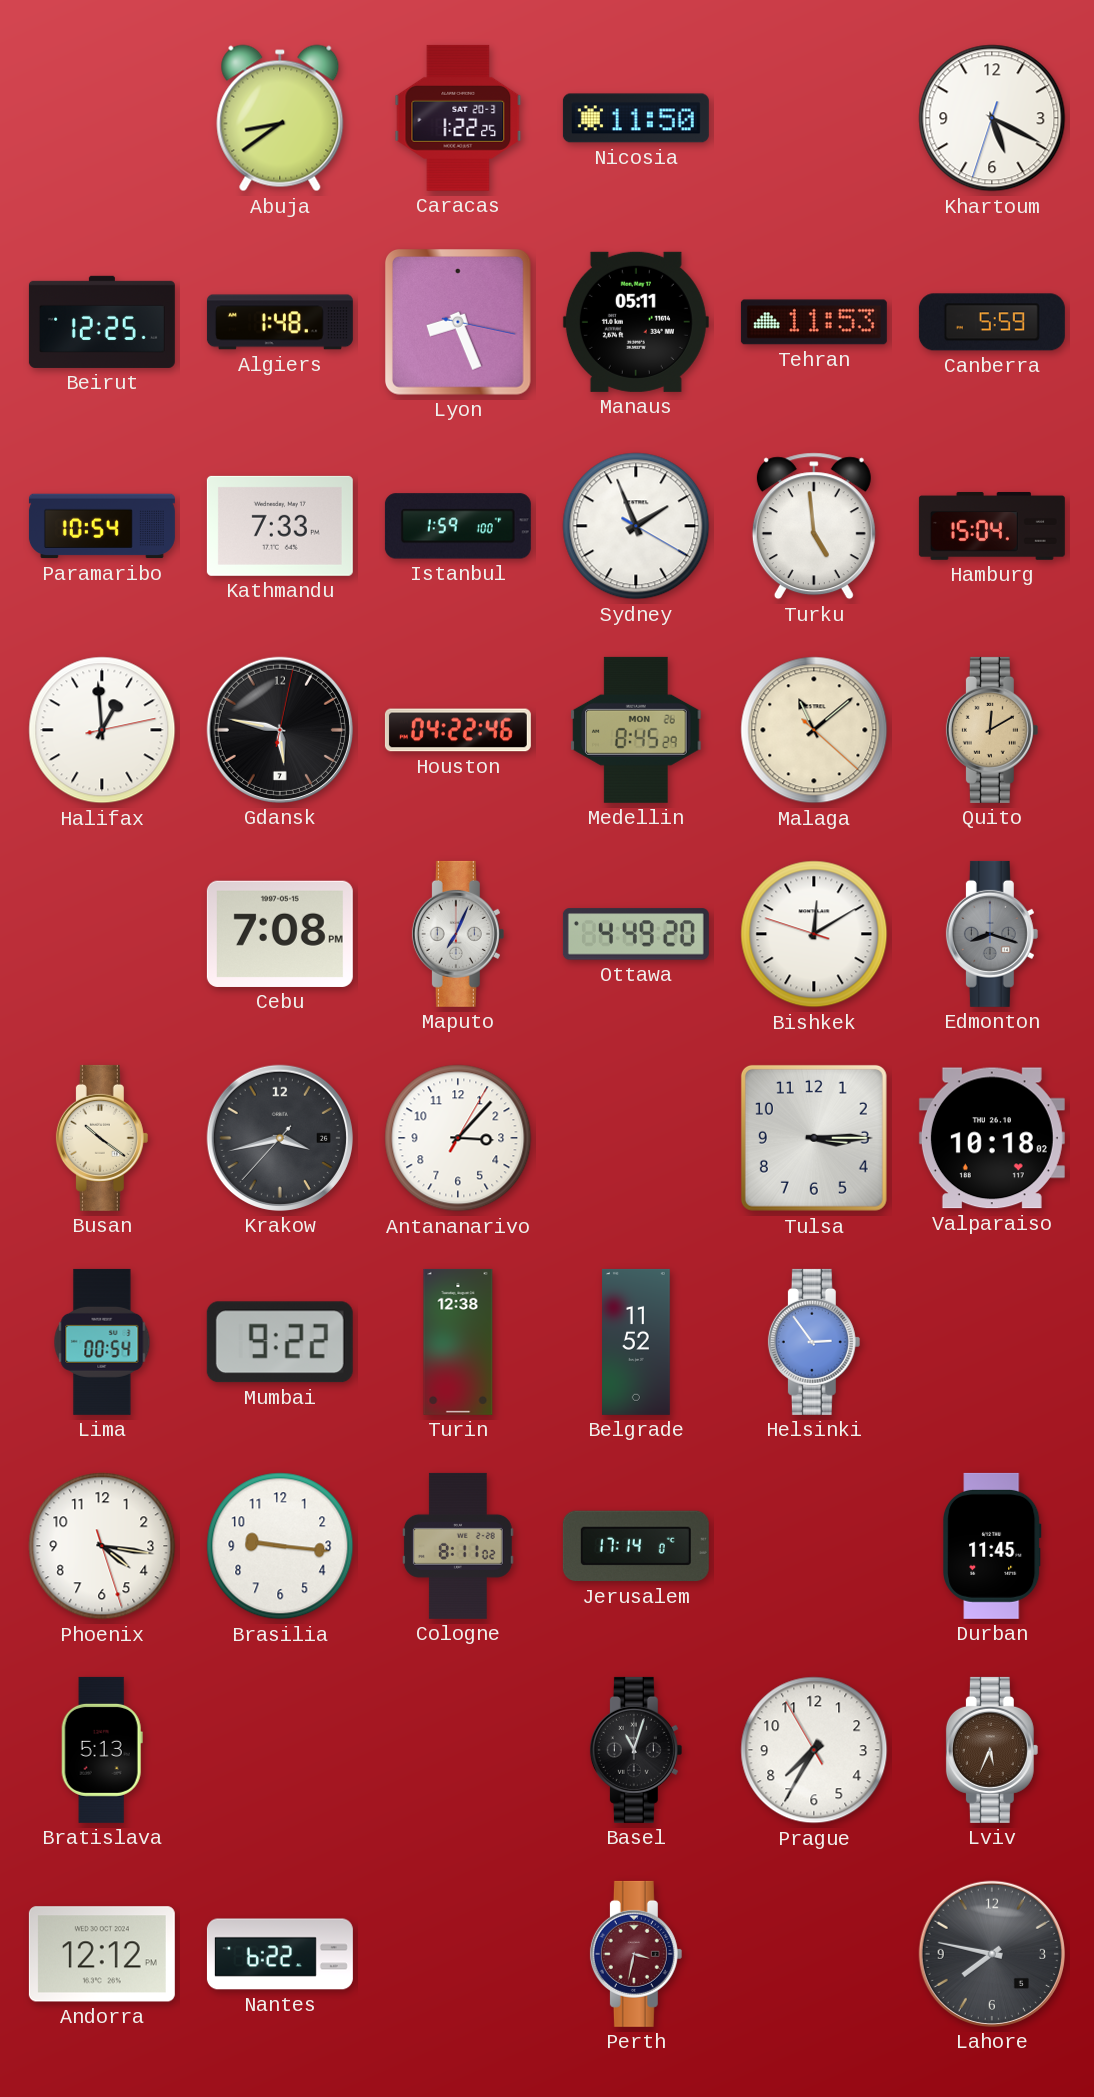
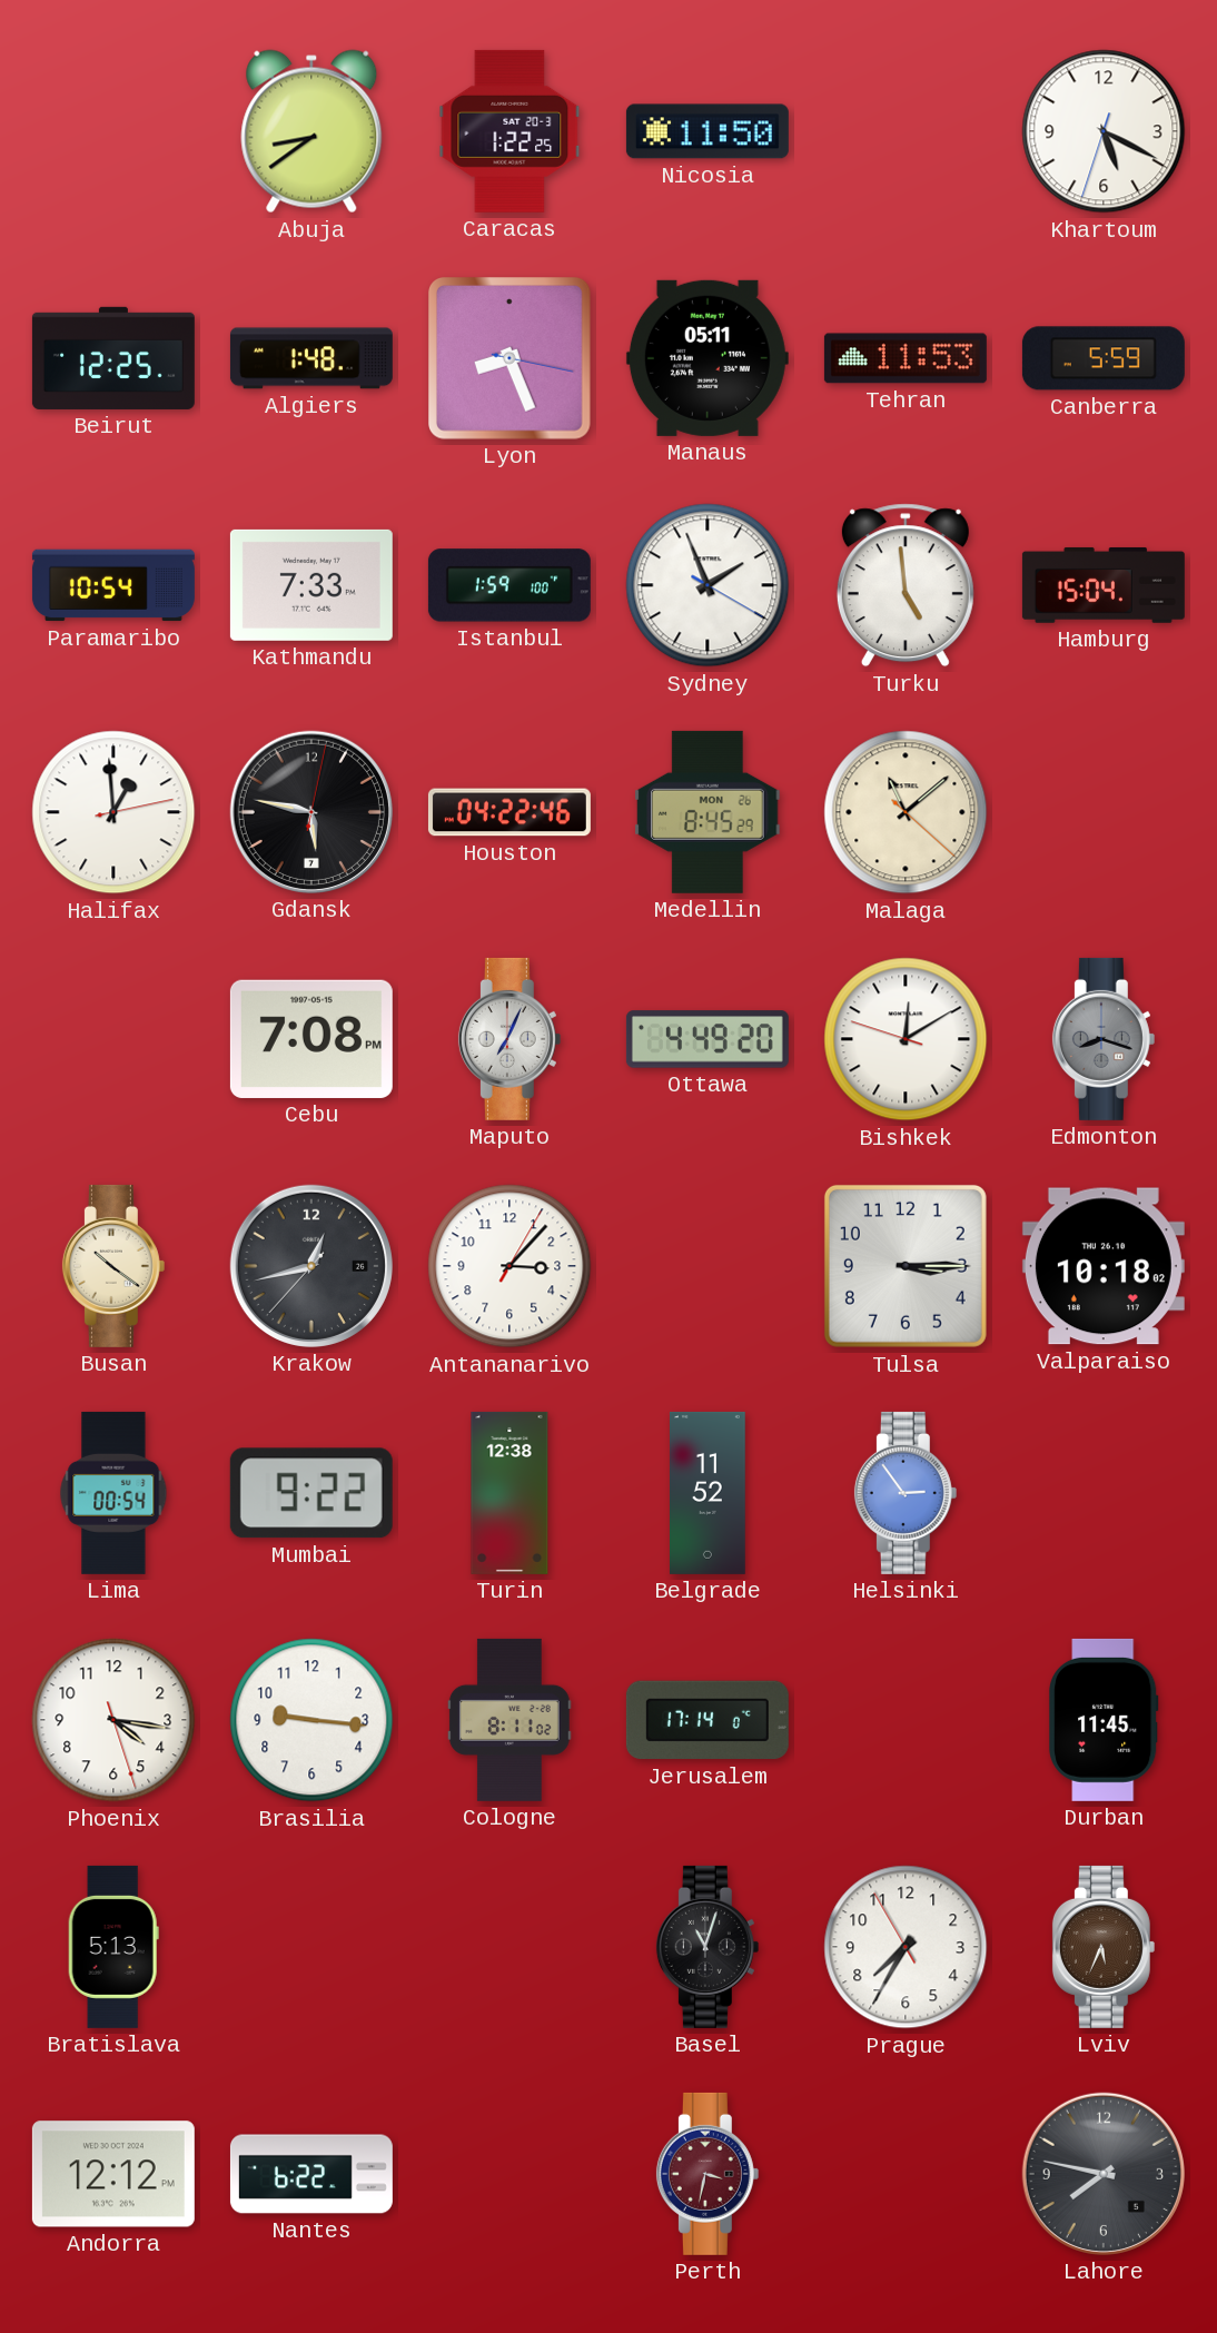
Quito: 12:10 -> none
Krakow: 3:42 -> 12:42
